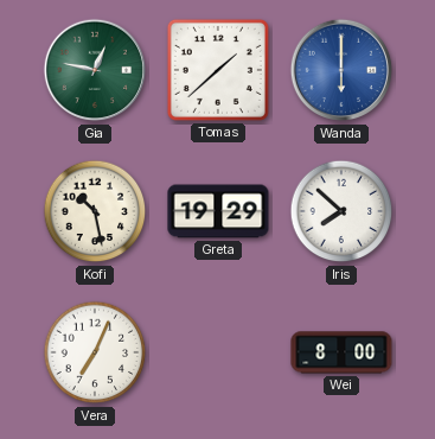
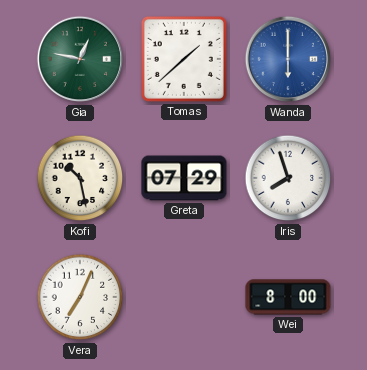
Greta: 19:29 -> 07:29
Iris: 7:52 -> 7:57
